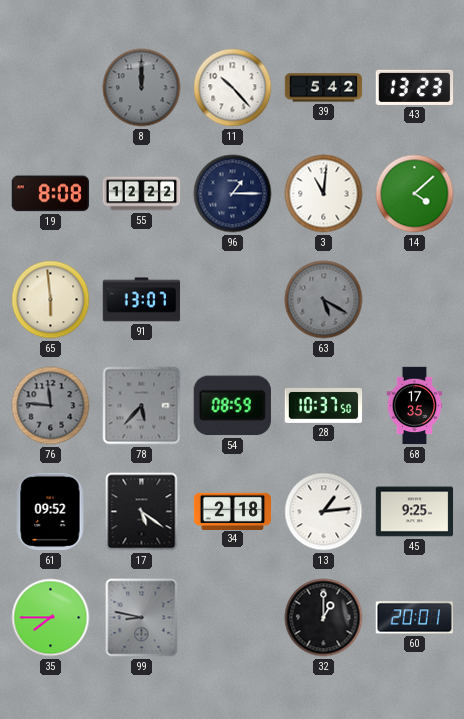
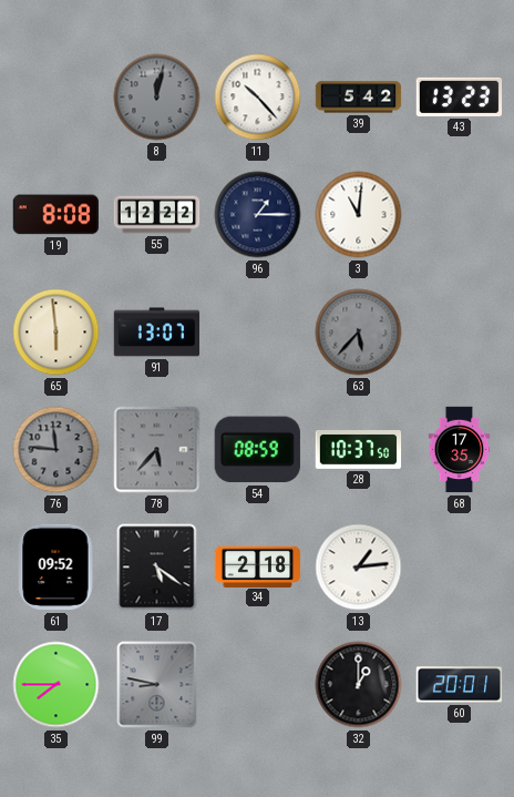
8: 12:00 -> 12:02
14: 4:08 -> none
63: 5:20 -> 5:37
45: 9:25 -> none
